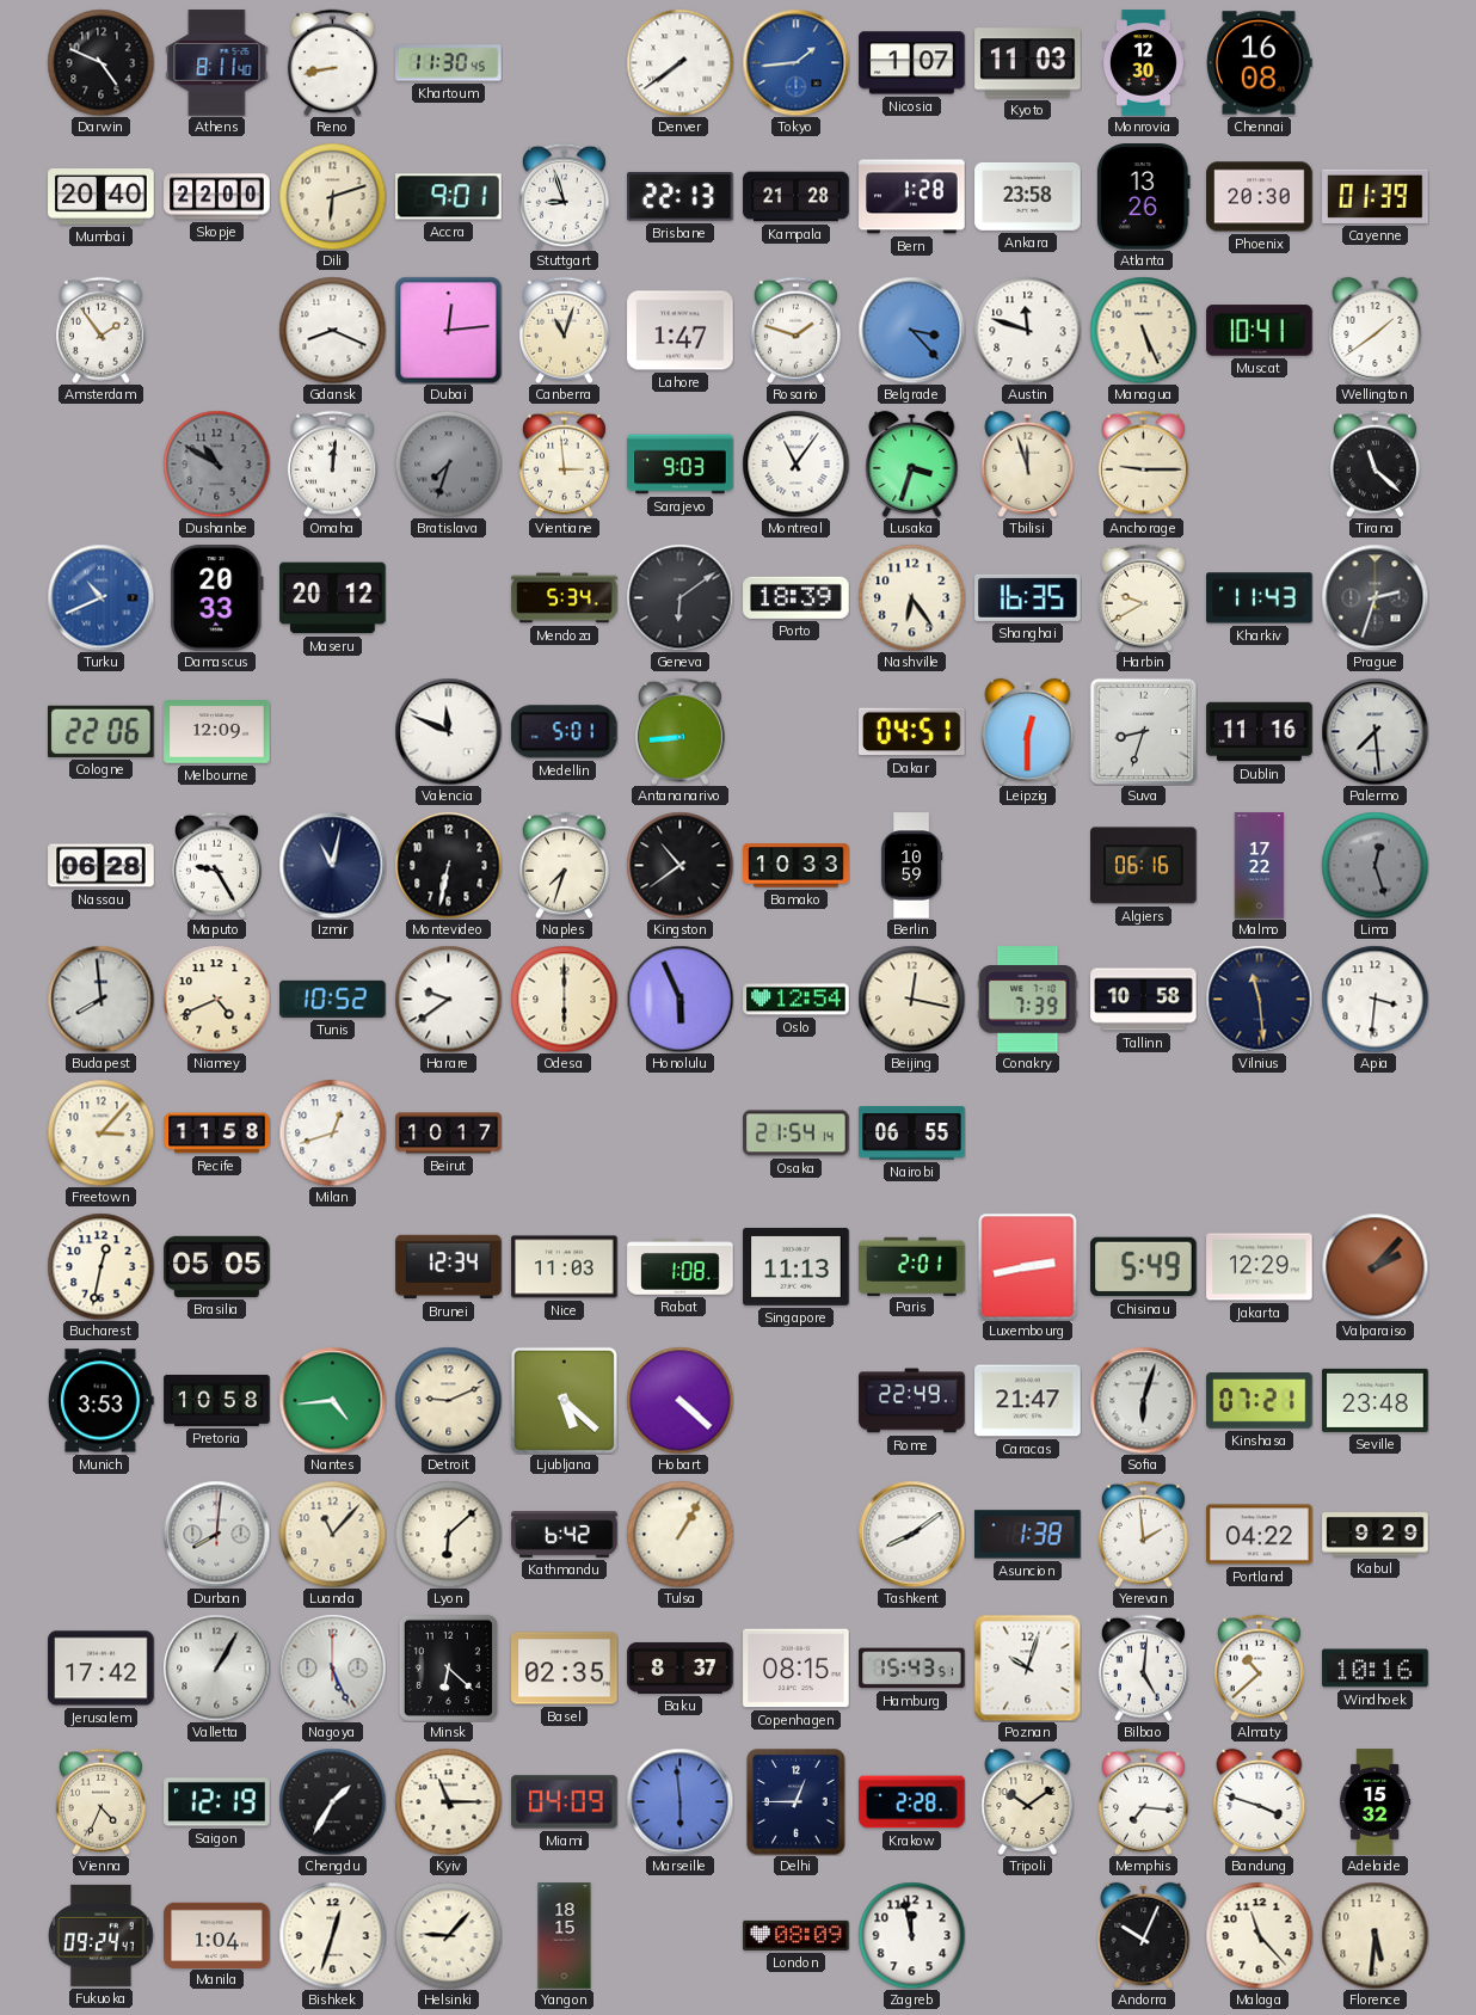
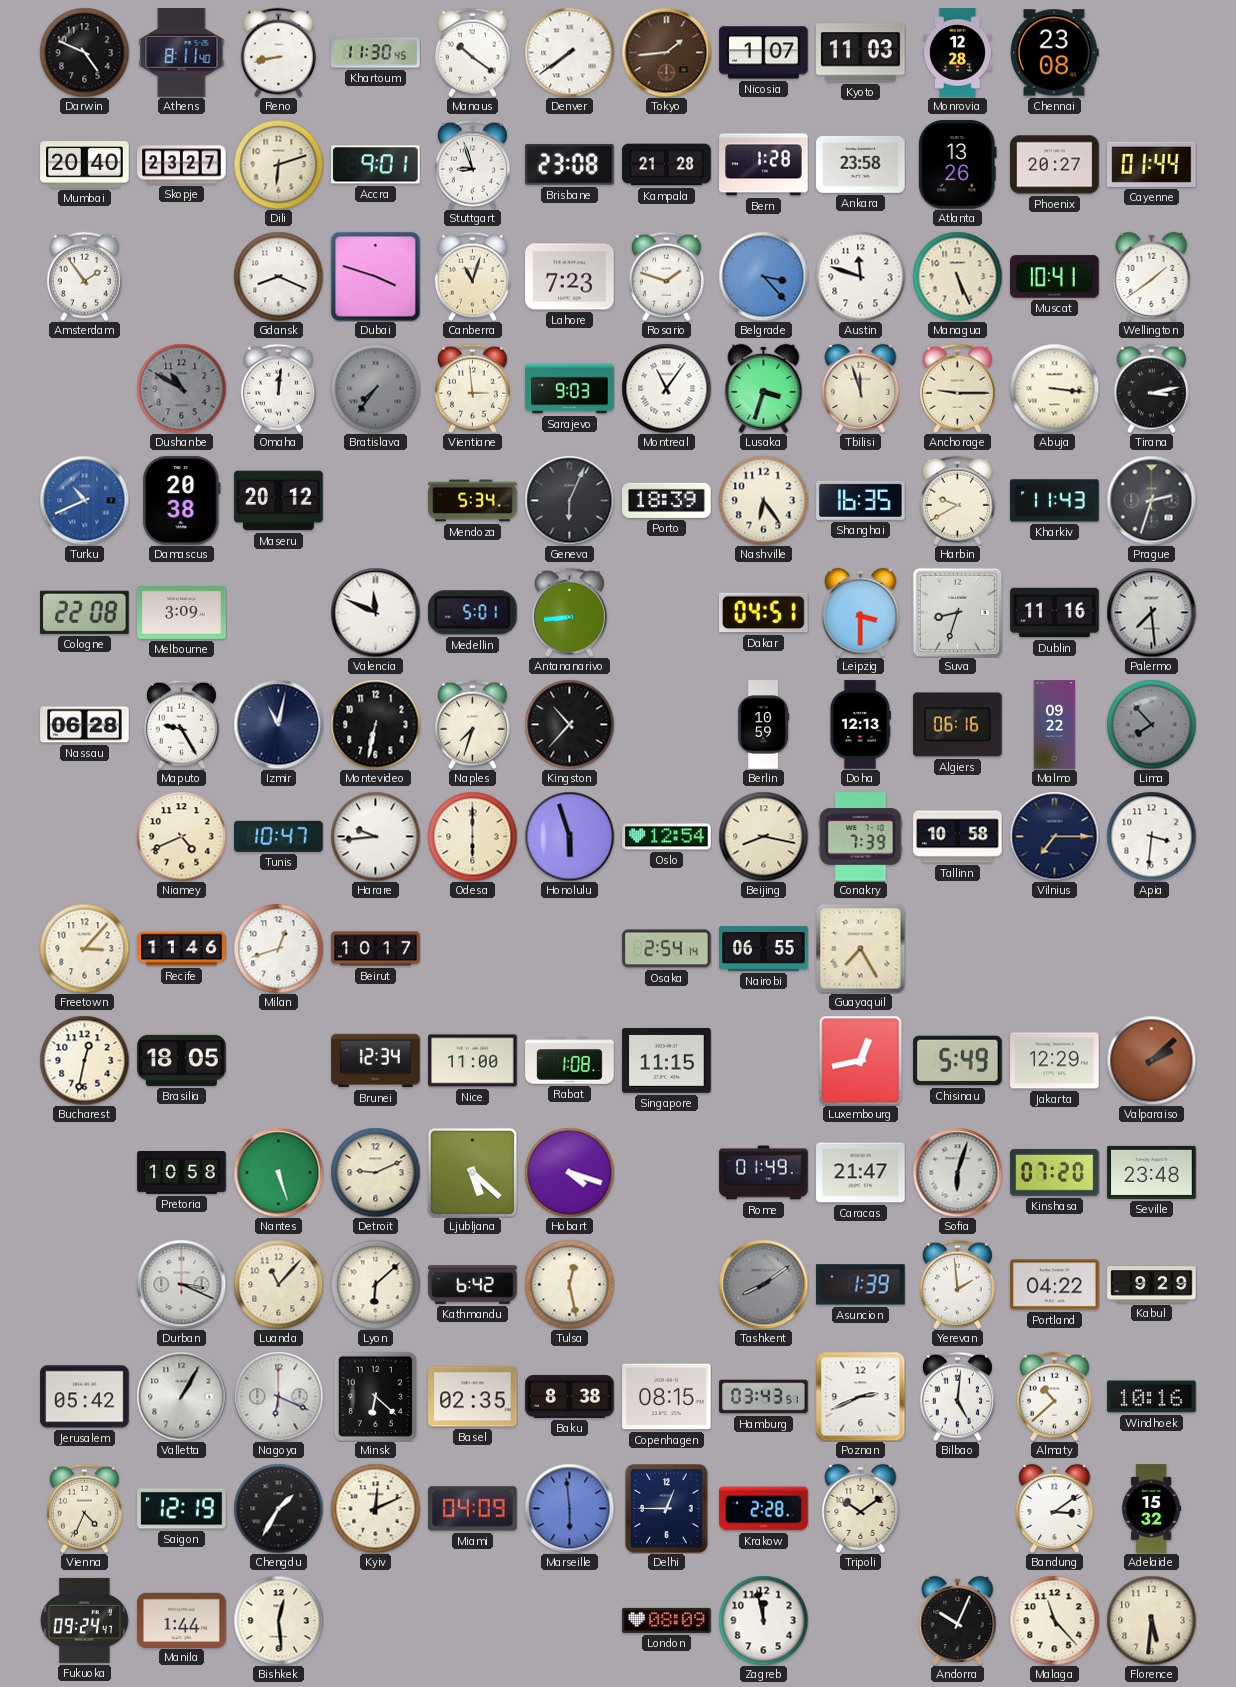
Manaus: none -> 10:21
Tokyo dial: blue -> brown
Monrovia: 12:30 -> 12:28
Chennai: 16:08 -> 23:08
Skopje: 22:00 -> 23:27
Brisbane: 22:13 -> 23:08
Phoenix: 20:30 -> 20:27
Cayenne: 01:39 -> 01:44
Dubai: 12:14 -> 3:48
Lahore: 1:47 -> 7:23
Bratislava: 7:33 -> 7:36
Abuja: none -> 3:16
Tirana: 11:22 -> 3:13
Damascus: 20:33 -> 20:38
Geneva: 6:09 -> 6:04
Cologne: 22:06 -> 22:08
Melbourne: 12:09 -> 3:09
Leipzig: 12:30 -> 3:30
Kingston: 10:39 -> 10:37
Bamako: 10:33 -> none
Doha: none -> 12:13
Malmo: 17:22 -> 09:22
Lima: 12:27 -> 7:53
Budapest: 7:59 -> none
Tunis: 10:52 -> 10:47
Harare: 9:39 -> 9:44
Honolulu: 5:56 -> 5:57
Beijing: 12:17 -> 8:17
Vilnius: 11:29 -> 7:15
Recife: 11:58 -> 11:46
Osaka: 21:54 -> 2:54
Guayaquil: none -> 7:25
Brasilia: 05:05 -> 18:05
Nice: 11:03 -> 11:00
Singapore: 11:13 -> 11:15
Paris: 2:01 -> none
Luxembourg: 2:43 -> 12:43
Valparaiso: 2:07 -> 2:08
Munich: 3:53 -> none
Nantes: 4:44 -> 5:27
Hobart: 4:22 -> 4:18
Rome: 22:49 -> 01:49
Kinshasa: 07:21 -> 07:20
Durban: 8:01 -> 3:19
Tulsa: 1:05 -> 12:28
Tashkent dial: white -> grey
Asuncion: 1:38 -> 1:39
Jerusalem: 17:42 -> 05:42
Nagoya: 5:26 -> 6:19
Baku: 8:37 -> 8:38
Hamburg: 15:43 -> 03:43
Poznan: 10:03 -> 2:41
Kyiv: 11:15 -> 12:11
Memphis: 7:16 -> none
Bandung: 3:48 -> 3:09
Manila: 1:04 -> 1:44
Bishkek: 12:33 -> 12:29
Helsinki: 9:07 -> none
Yangon: 18:15 -> none
